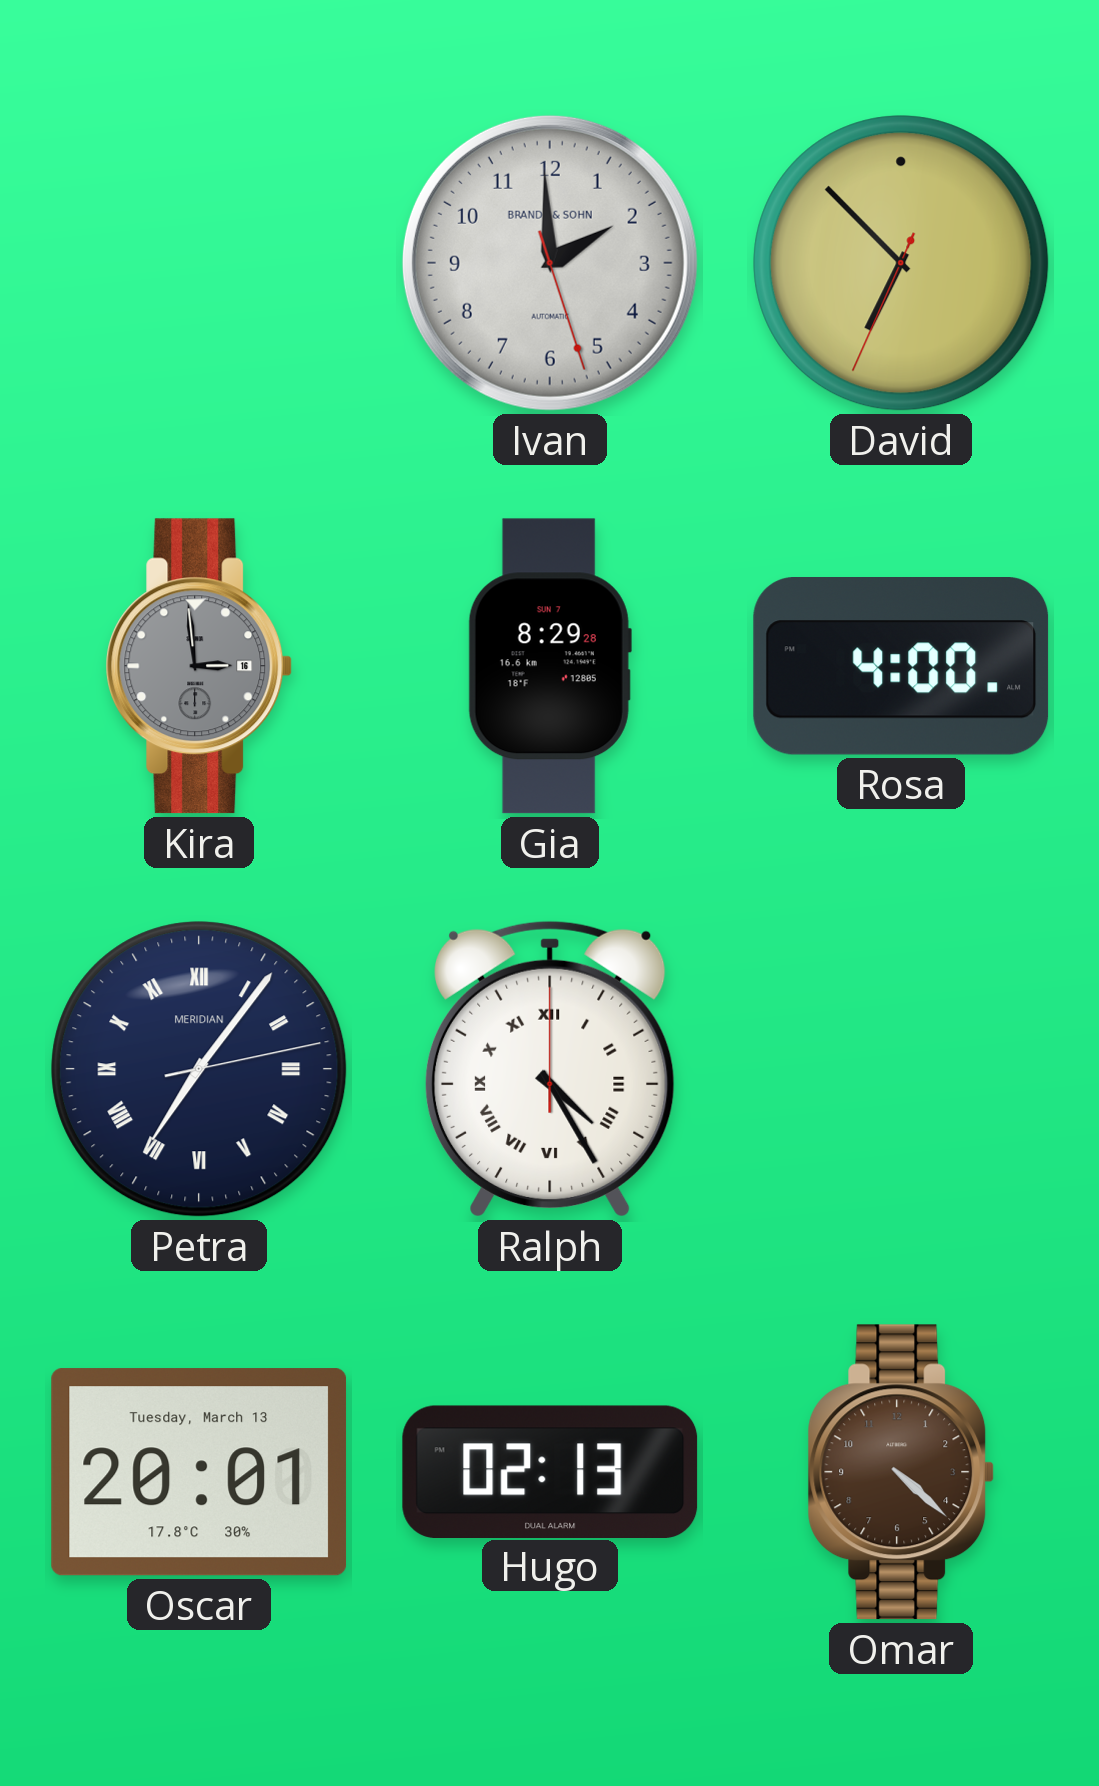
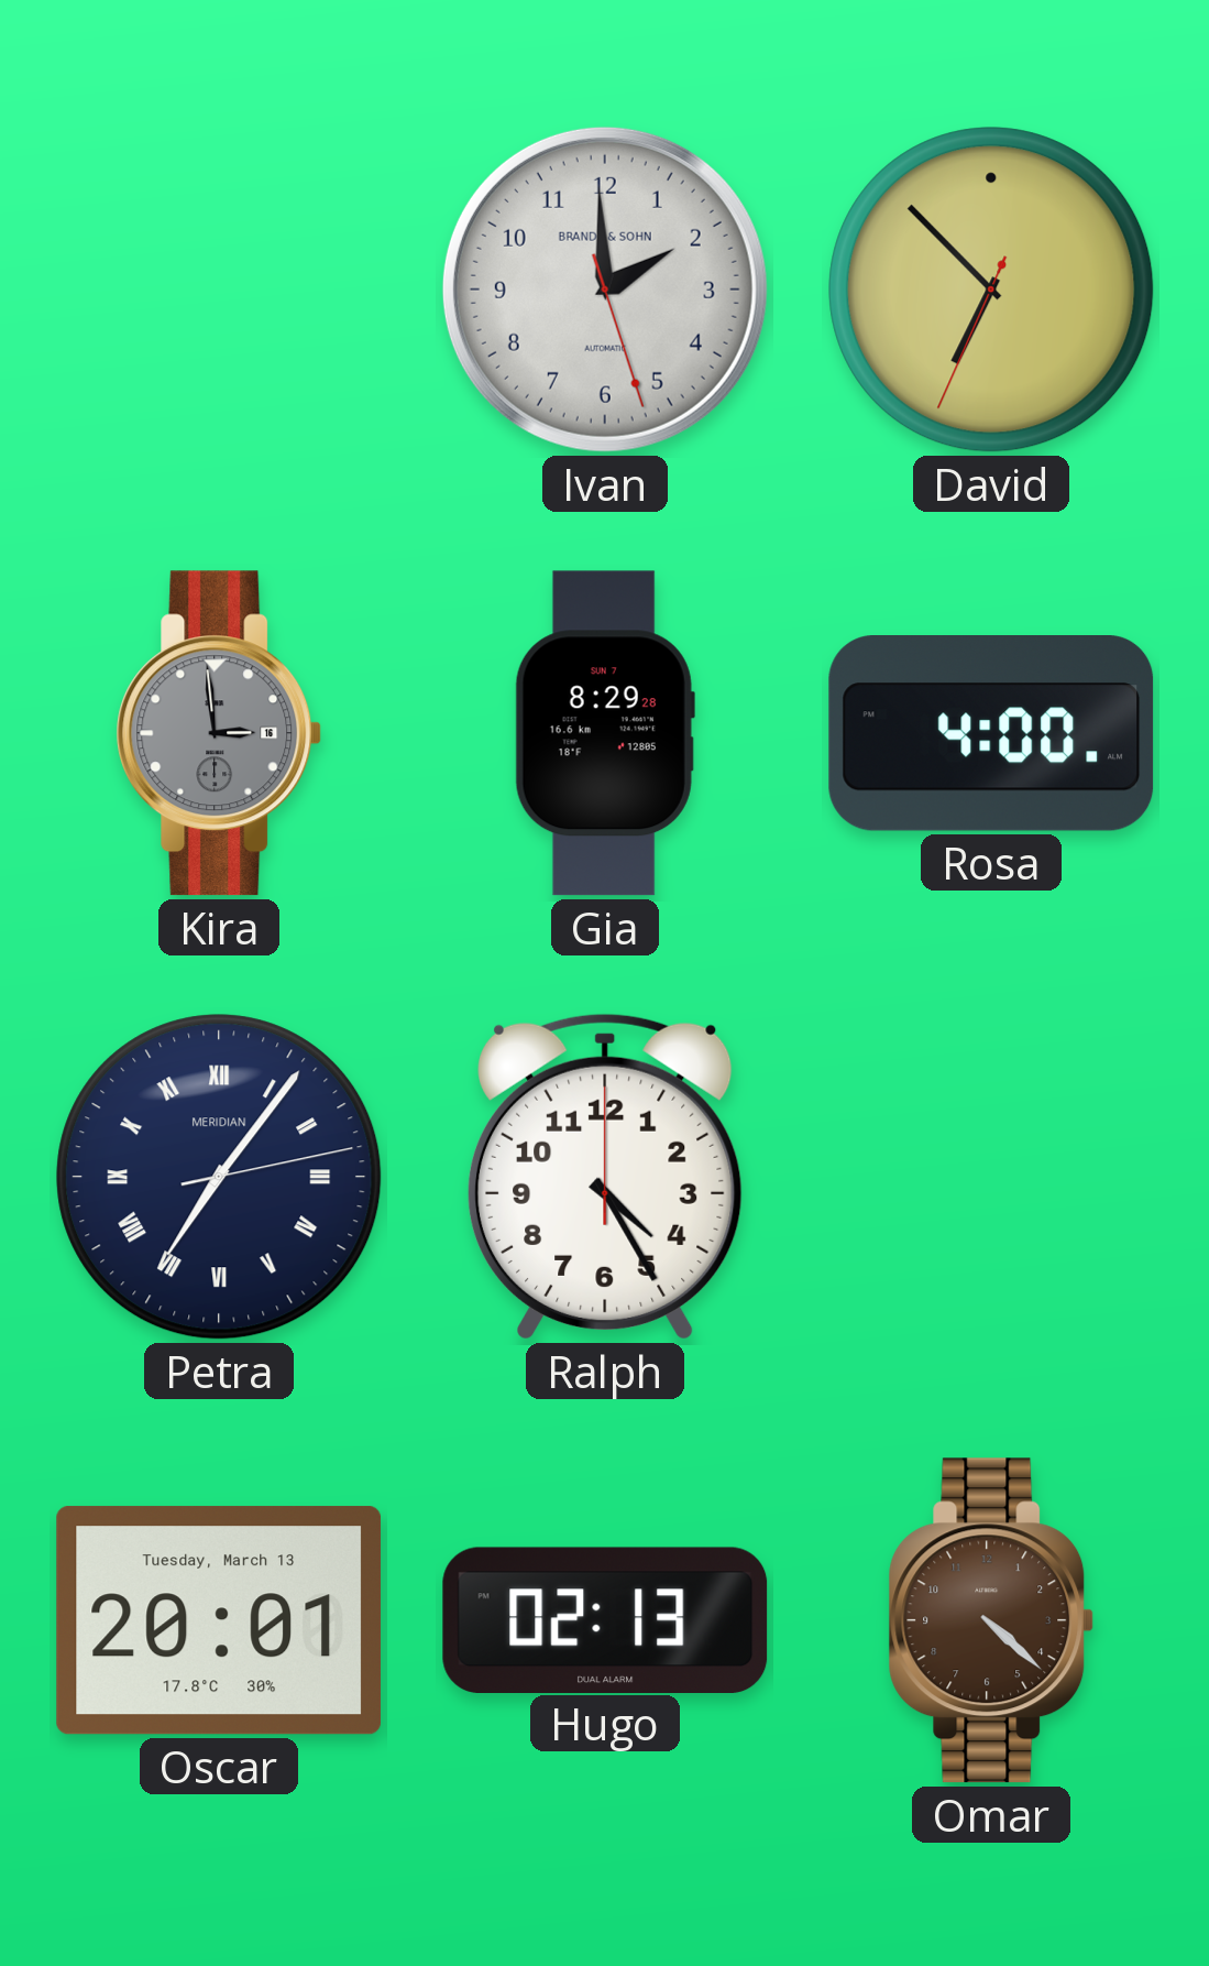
Ralph numerals: Roman -> Arabic
